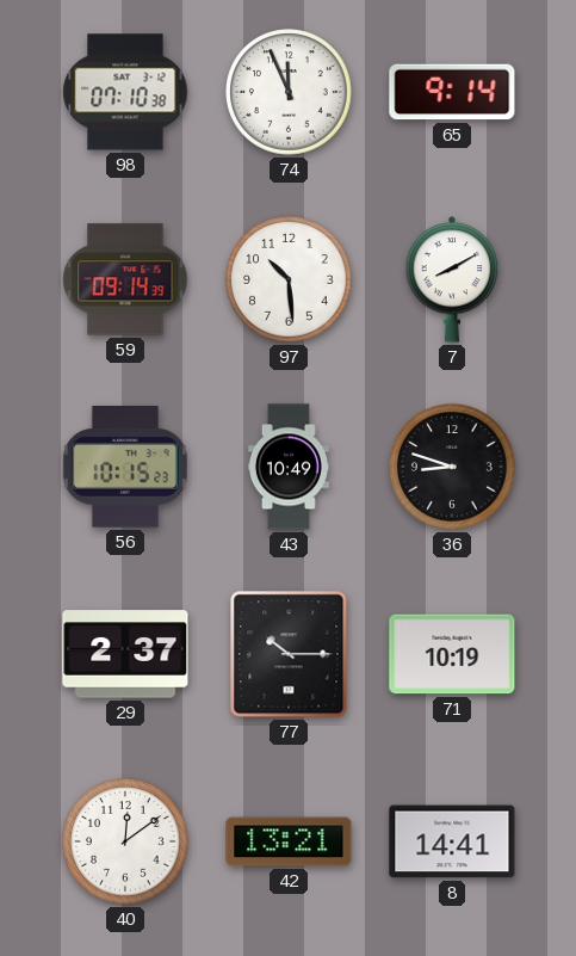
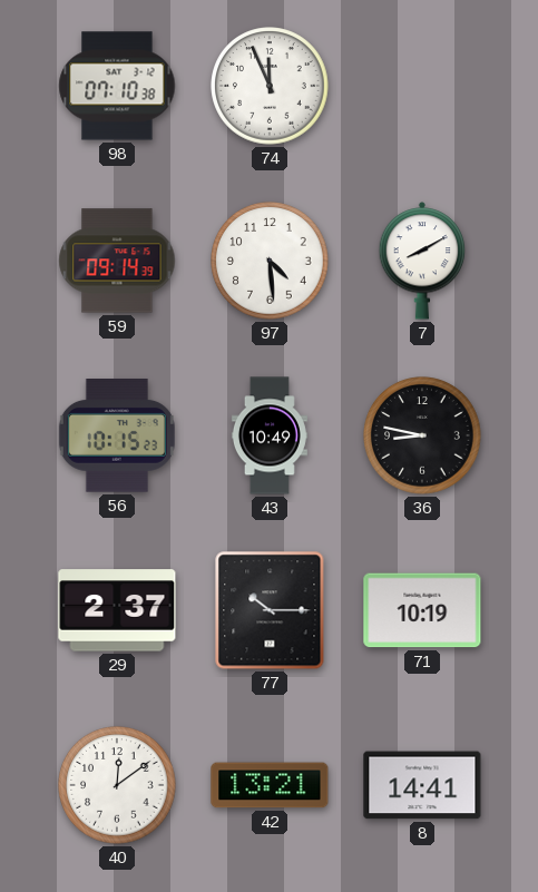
65: 9:14 -> none
97: 10:29 -> 4:29
36: 8:48 -> 8:47
